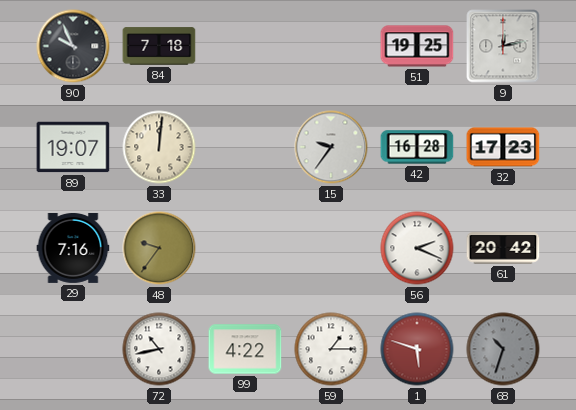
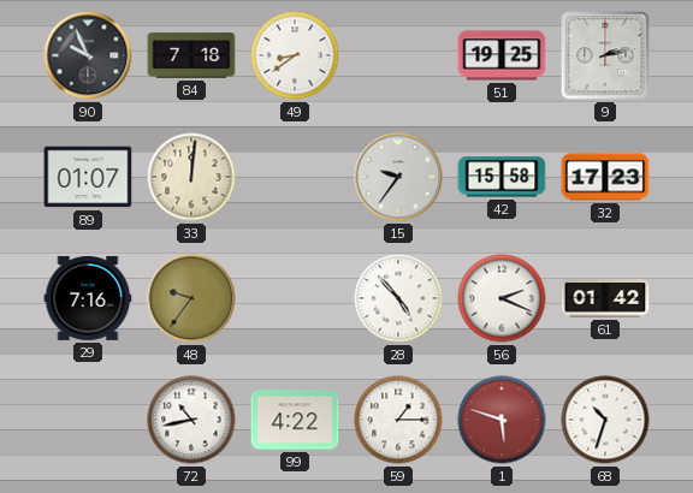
49: none -> 8:39
9: 12:13 -> 2:13
89: 19:07 -> 01:07
42: 16:28 -> 15:58
28: none -> 4:53
61: 20:42 -> 01:42
68 dial: grey -> white
